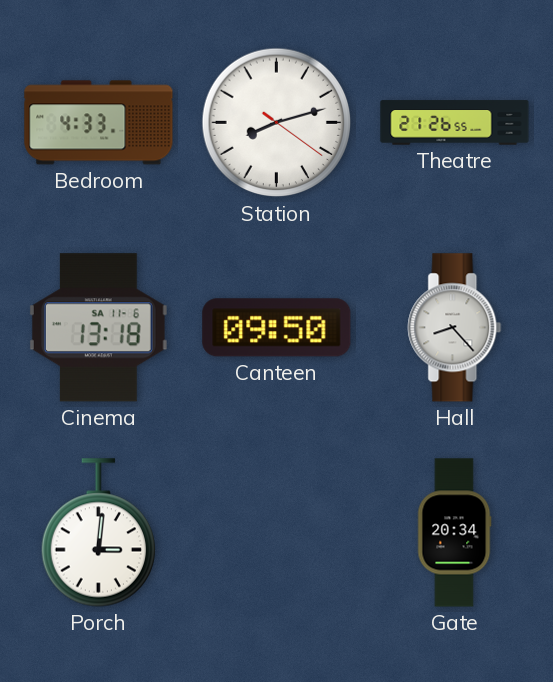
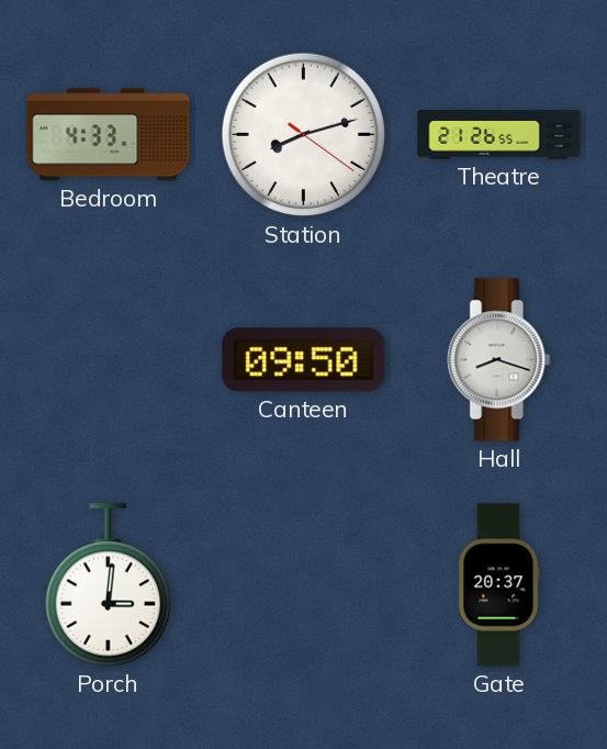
Cinema: 13:18 -> none
Hall: 8:23 -> 8:18
Gate: 20:34 -> 20:37
